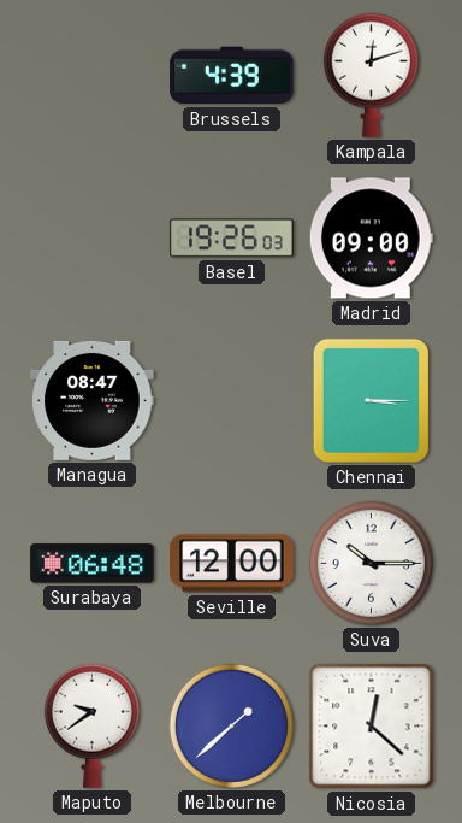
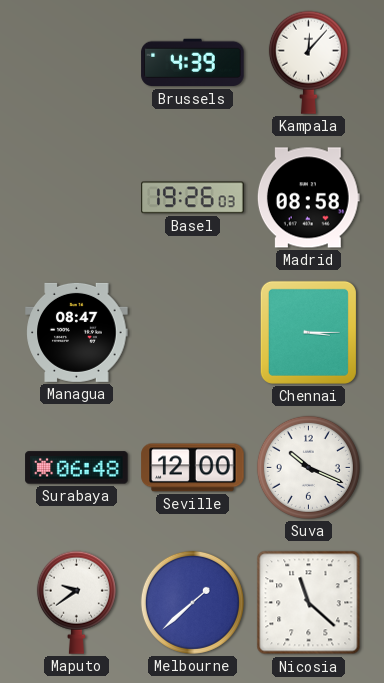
Kampala: 12:12 -> 12:07
Madrid: 09:00 -> 08:58
Suva: 10:15 -> 10:19
Nicosia: 12:22 -> 11:22
